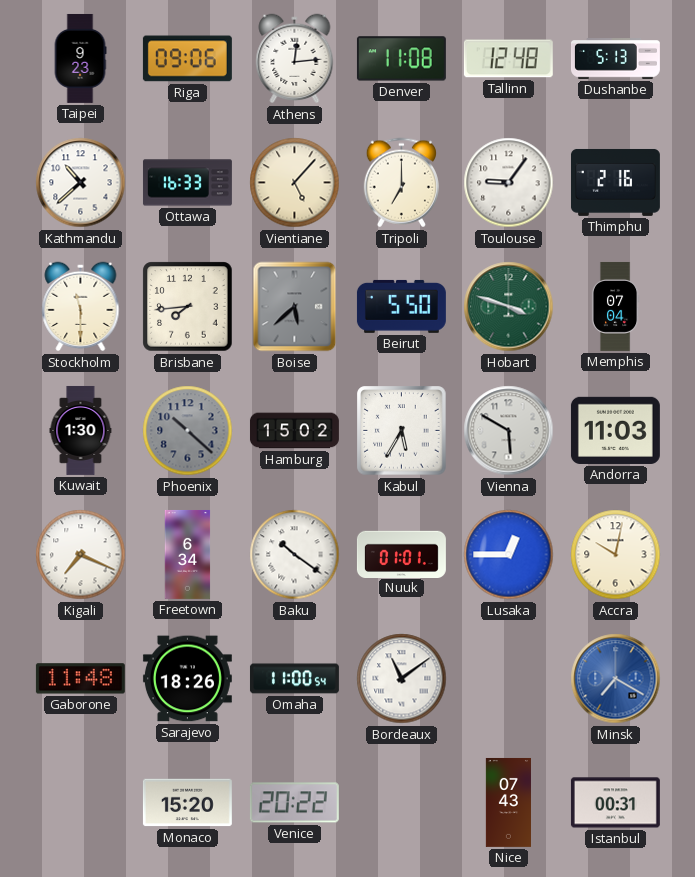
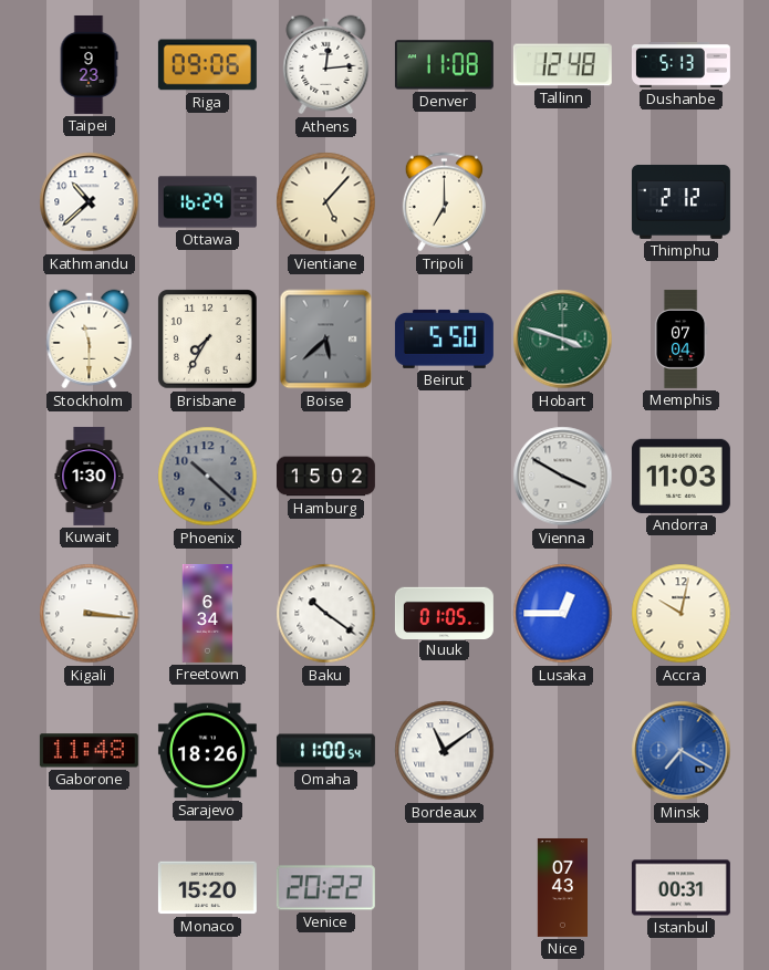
Ottawa: 16:33 -> 16:29
Toulouse: 9:06 -> none
Thimphu: 2:16 -> 2:12
Brisbane: 7:44 -> 7:35
Kabul: 5:35 -> none
Vienna: 5:50 -> 3:50
Kigali: 7:19 -> 3:16
Nuuk: 01:01 -> 01:05
